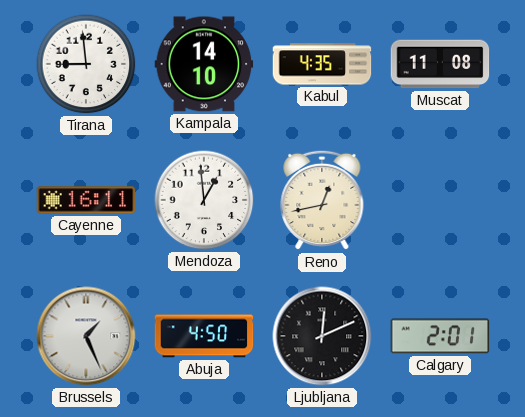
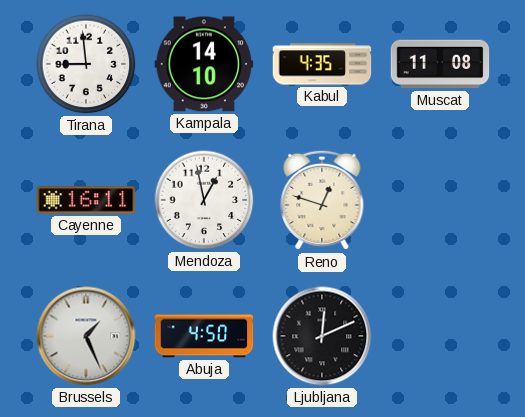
Mendoza: 12:59 -> 12:58
Reno: 12:43 -> 12:48
Calgary: 2:01 -> none
